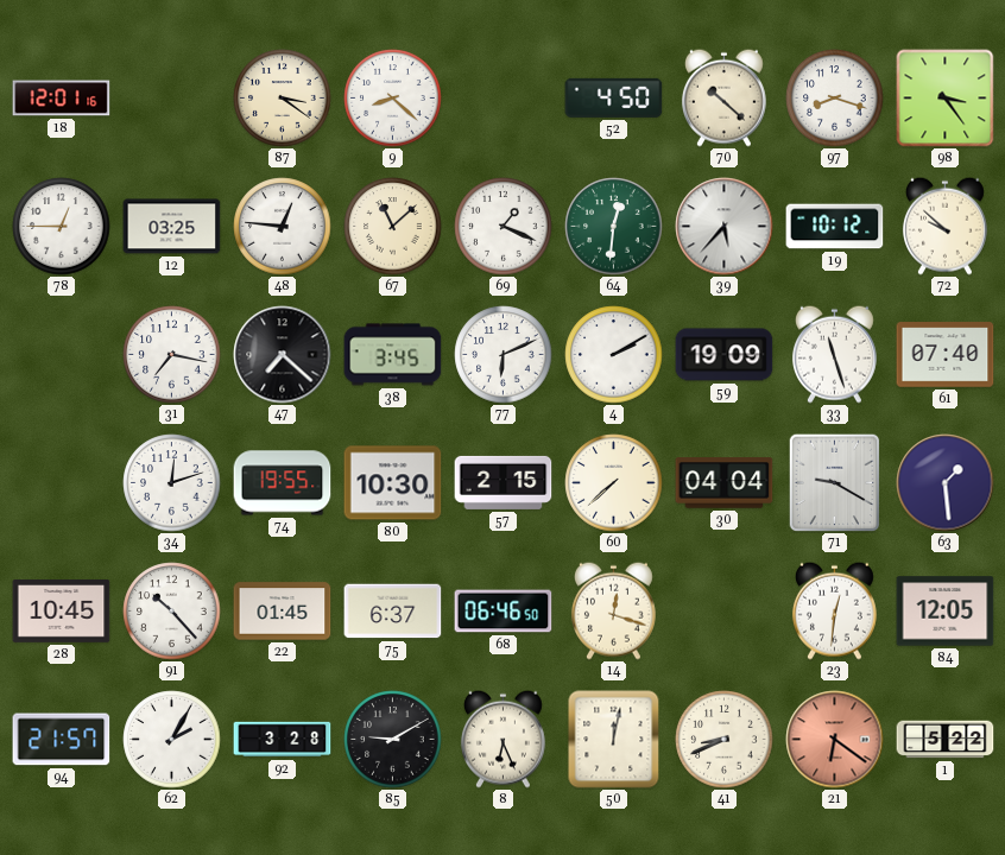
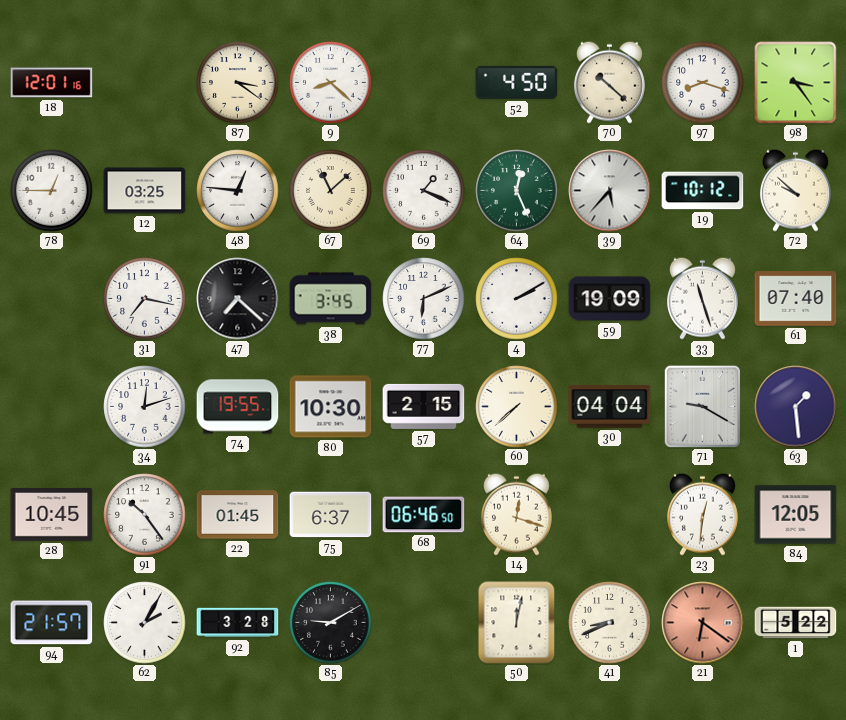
64: 12:31 -> 12:26
91: 10:23 -> 10:24
8: 6:26 -> none
